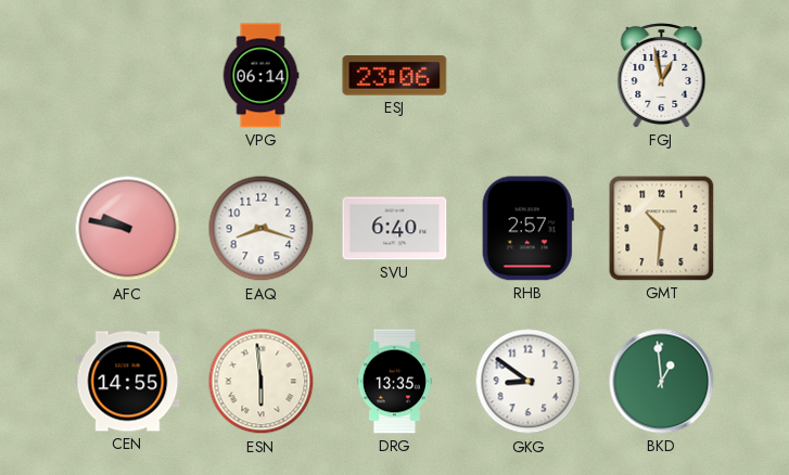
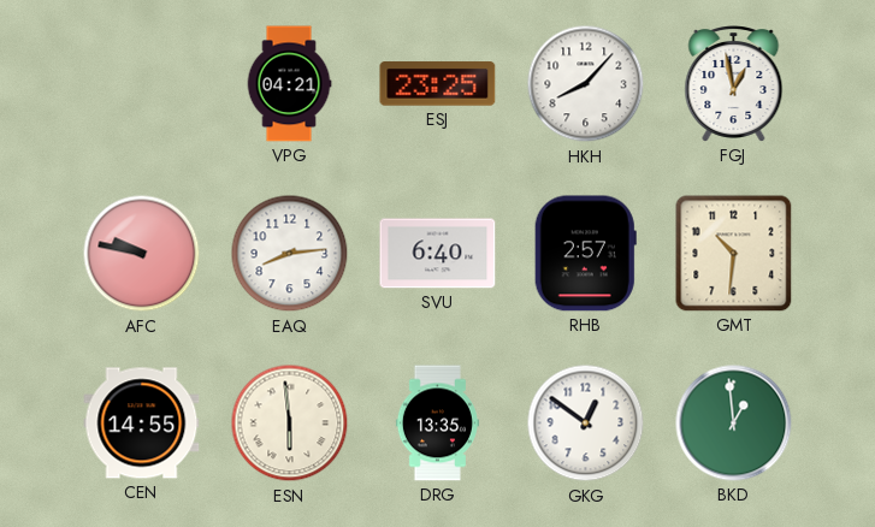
VPG: 06:14 -> 04:21
ESJ: 23:06 -> 23:25
HKH: none -> 8:07
EAQ: 8:18 -> 8:14
GKG: 8:51 -> 12:51
